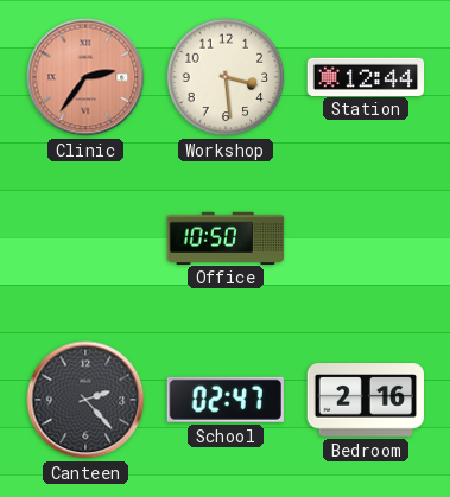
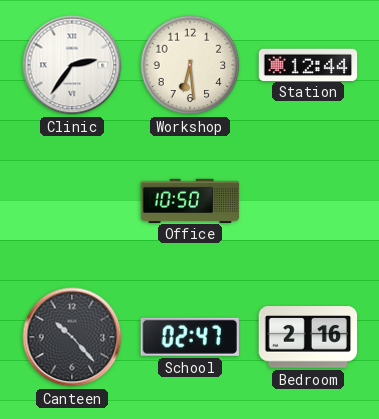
Clinic dial: salmon -> white
Workshop: 3:29 -> 6:29
Canteen: 2:23 -> 10:23
